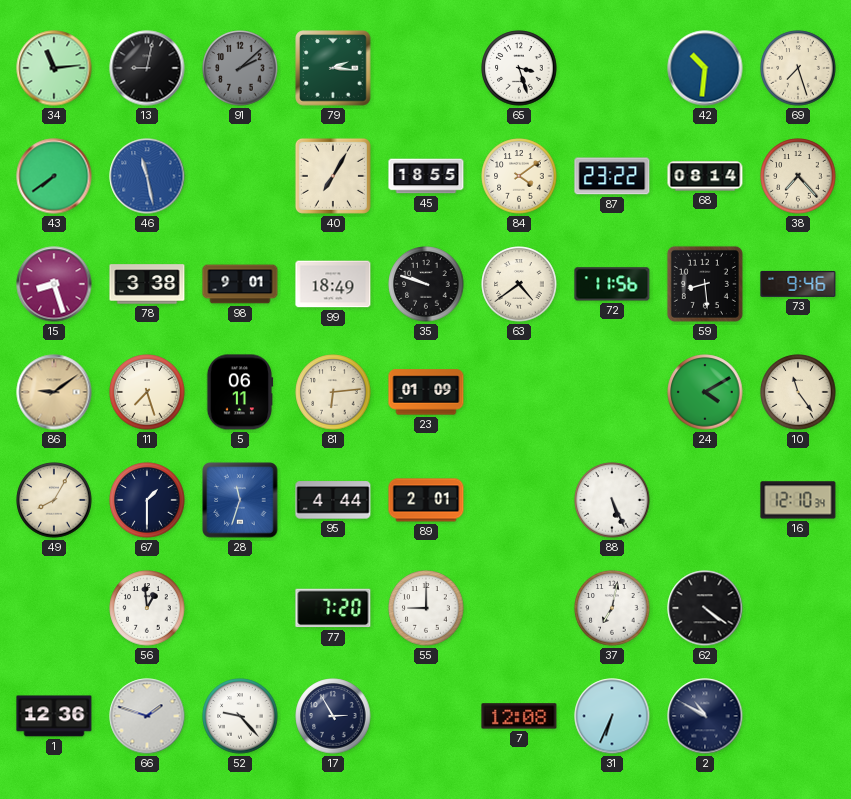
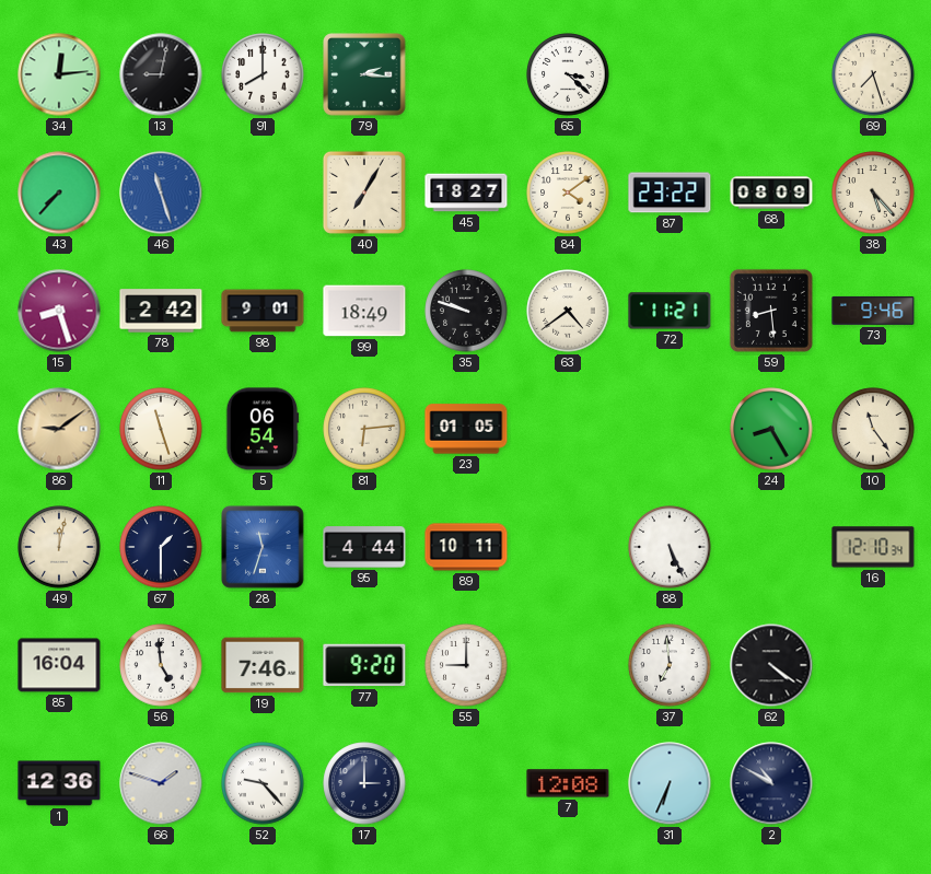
34: 11:14 -> 12:14
91: 2:08 -> 8:00
91 dial: grey -> white
65: 3:27 -> 3:22
42: 10:31 -> none
43: 7:39 -> 7:37
46: 11:28 -> 11:27
45: 18:55 -> 18:27
68: 08:14 -> 08:09
38: 7:23 -> 5:23
78: 3:38 -> 2:42
72: 11:56 -> 11:21
11: 7:27 -> 11:27
5: 06:11 -> 06:54
23: 01:09 -> 01:05
24: 4:10 -> 8:25
49: 8:05 -> 12:02
89: 2:01 -> 10:11
85: none -> 16:04
56: 12:59 -> 4:59
19: none -> 7:46
77: 7:20 -> 9:20
37: 7:02 -> 6:59
17: 2:55 -> 3:00
